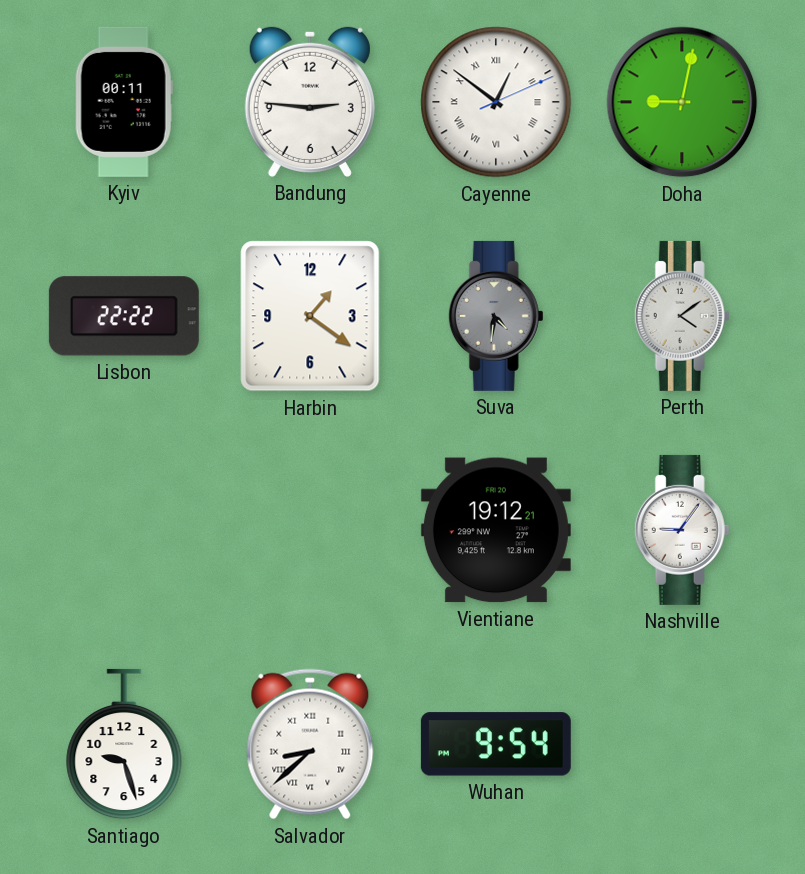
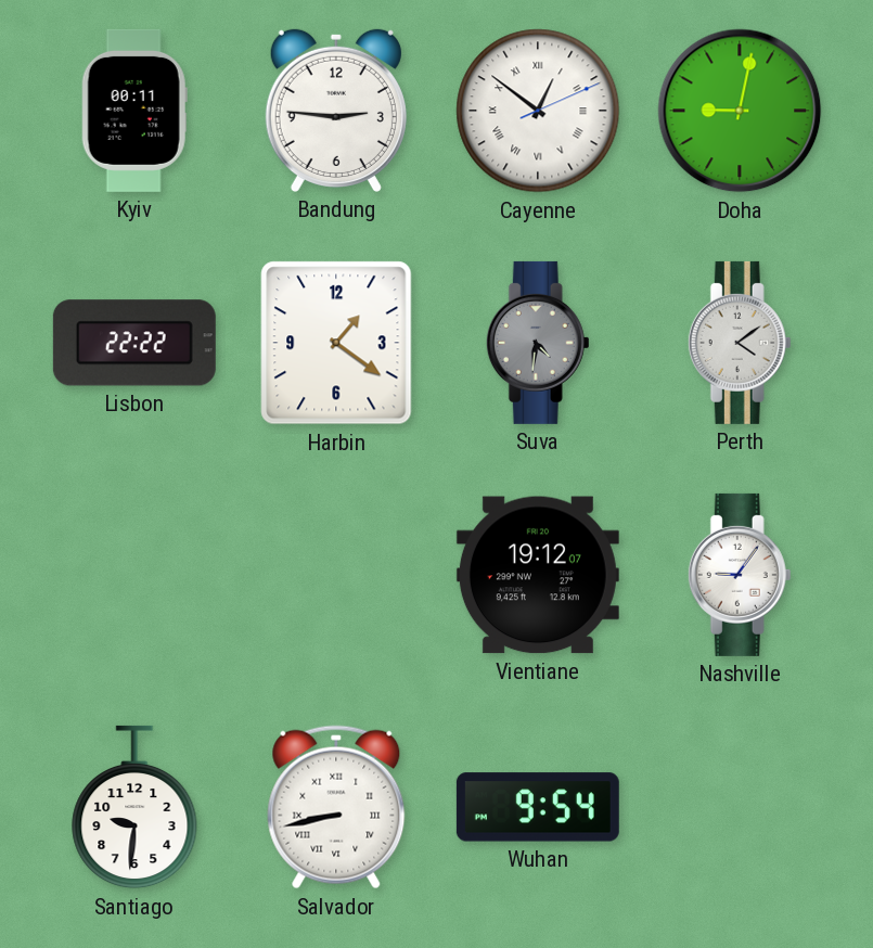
Vientiane: 19:12:21 -> 19:12:07
Santiago: 9:27 -> 9:31
Salvador: 8:38 -> 8:43
